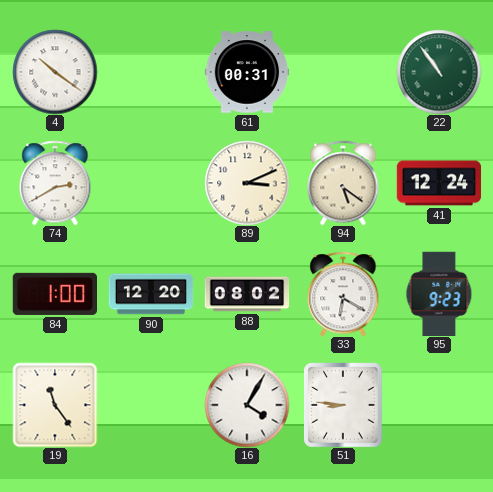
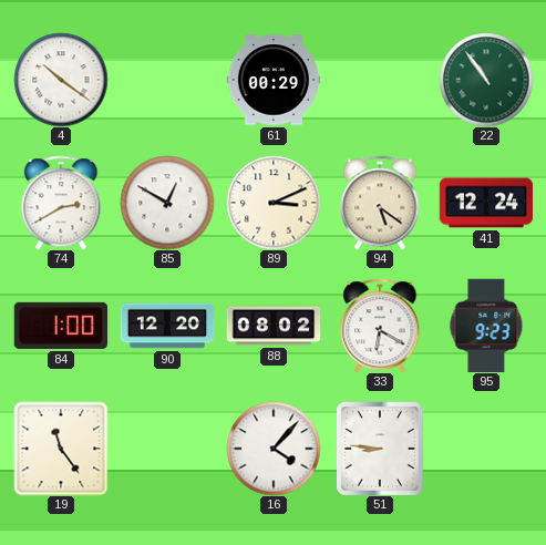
61: 00:31 -> 00:29
85: none -> 12:50
16: 4:05 -> 4:07
